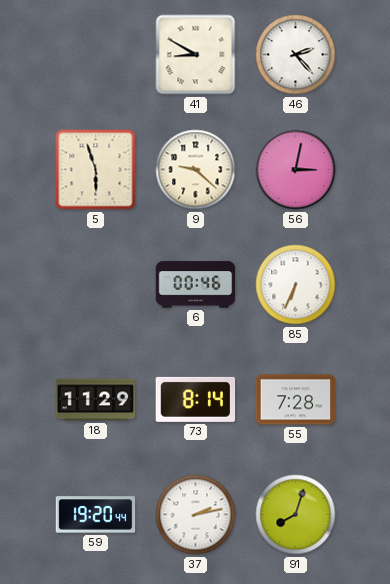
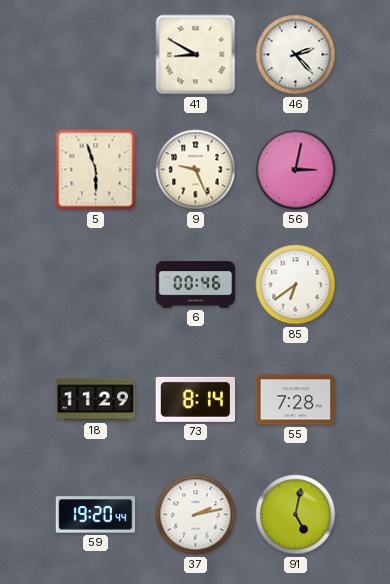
9: 9:22 -> 9:26
85: 6:34 -> 6:39
91: 8:03 -> 5:02
